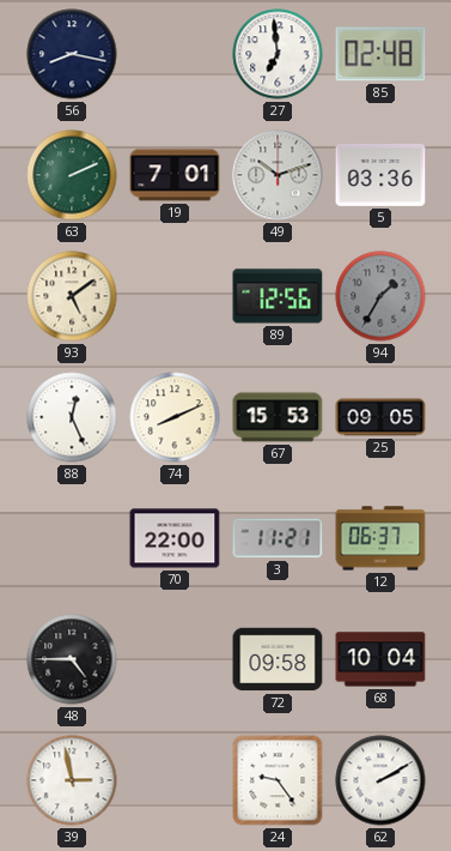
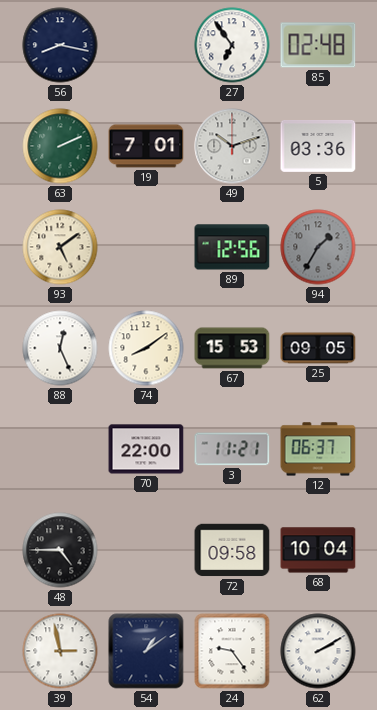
27: 6:59 -> 6:54
74: 8:11 -> 8:09
54: none -> 1:09
